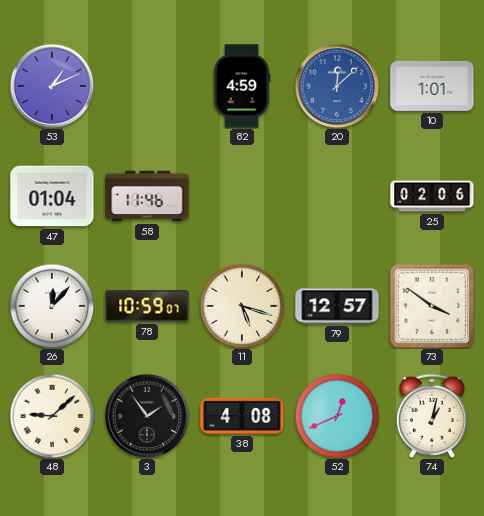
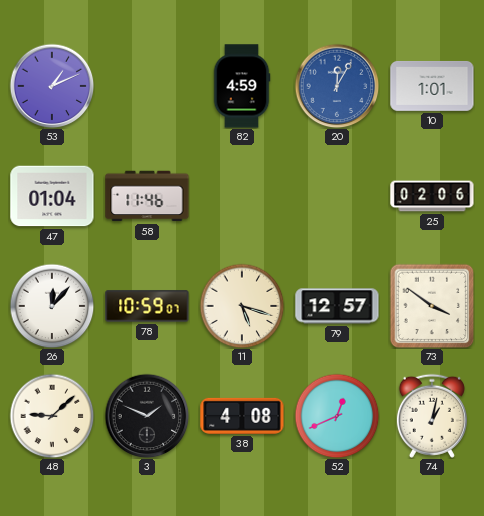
20: 12:08 -> 12:05
3: 1:54 -> 1:49
